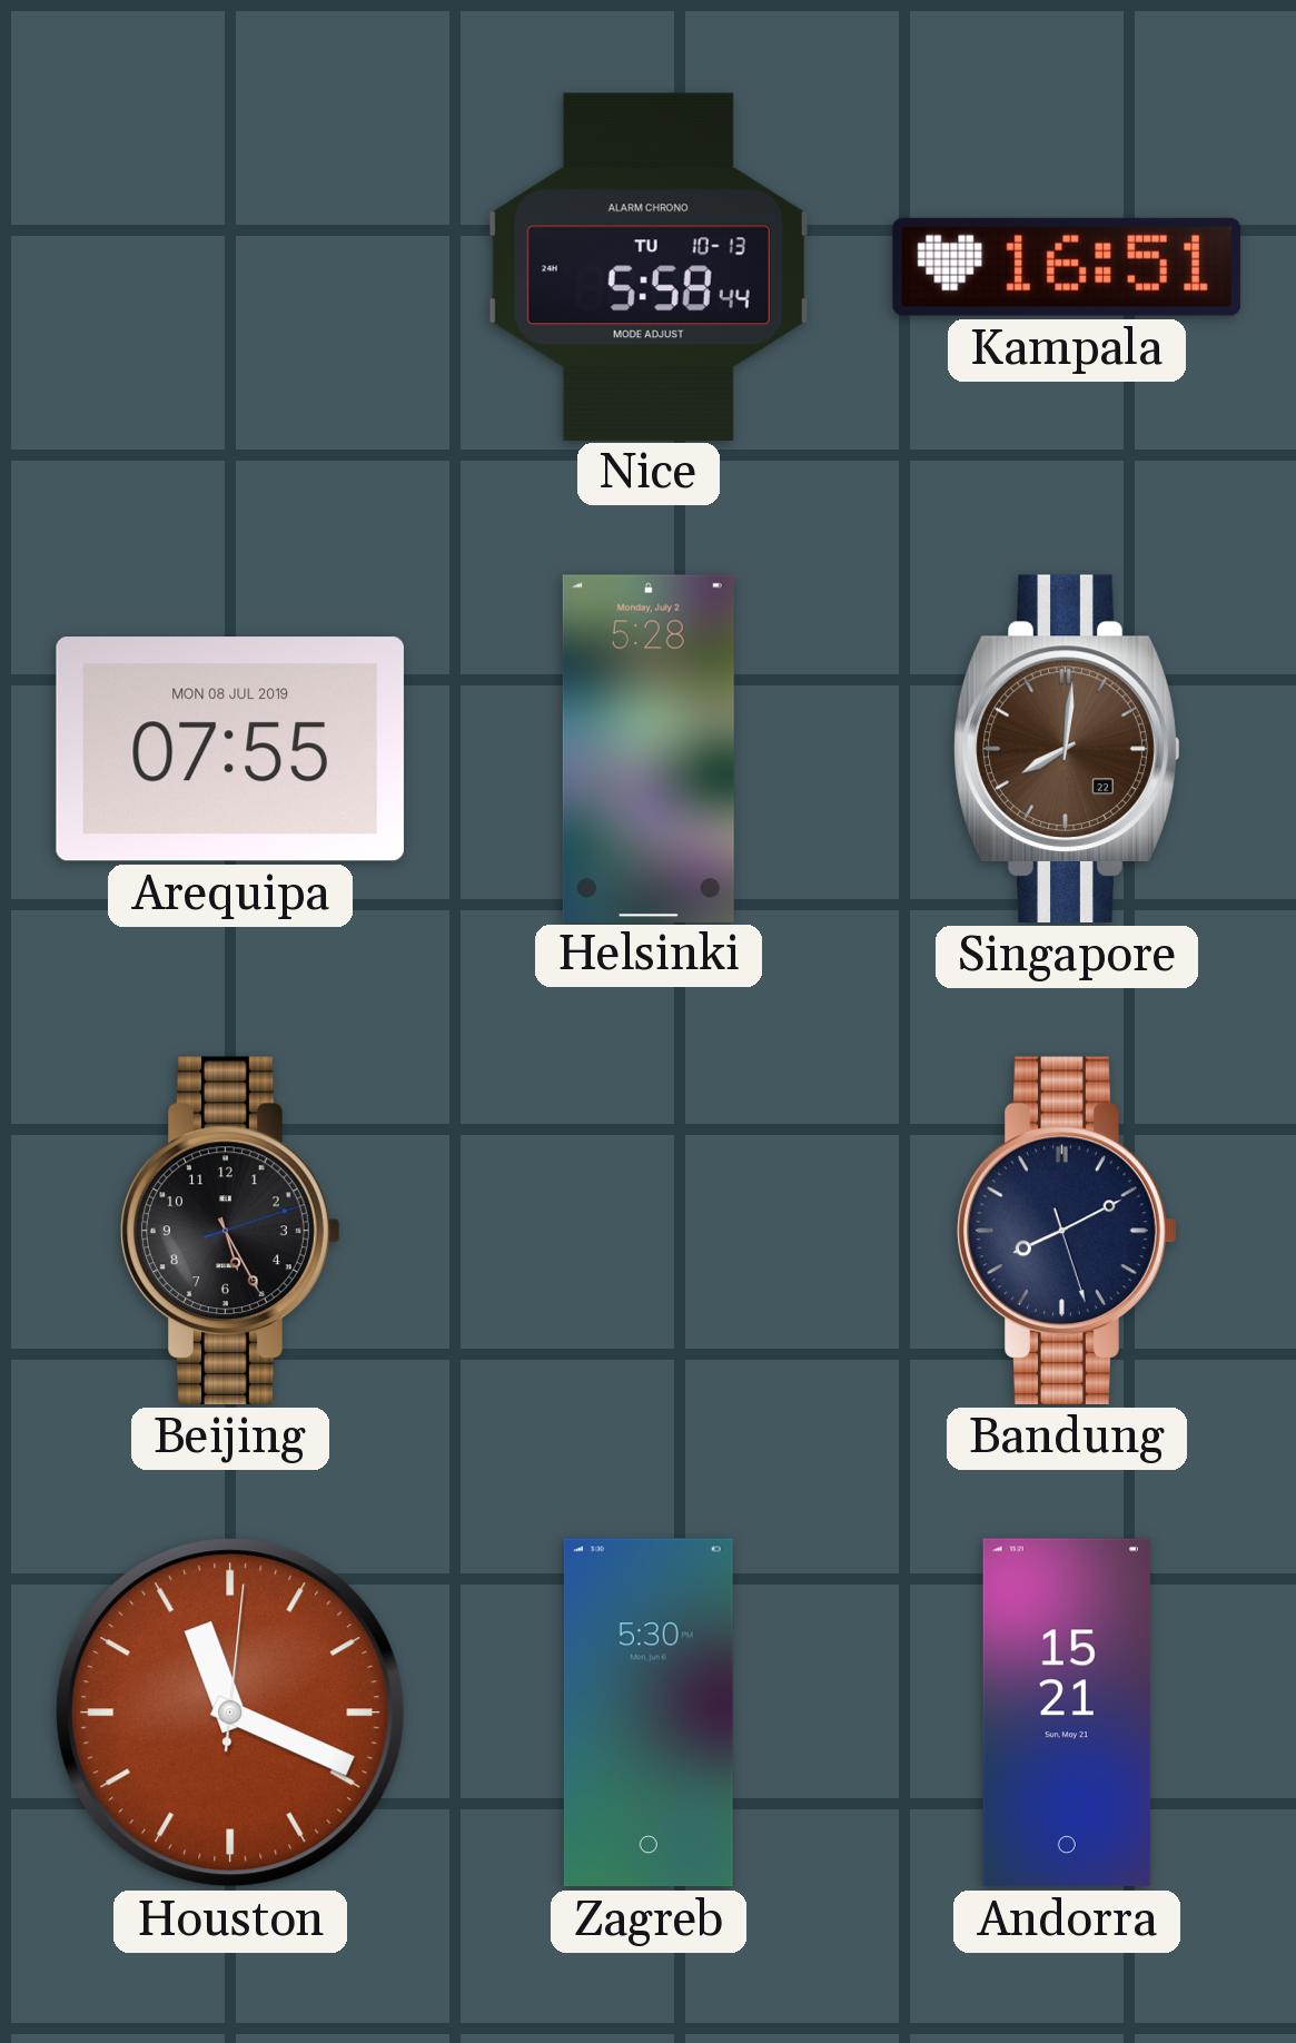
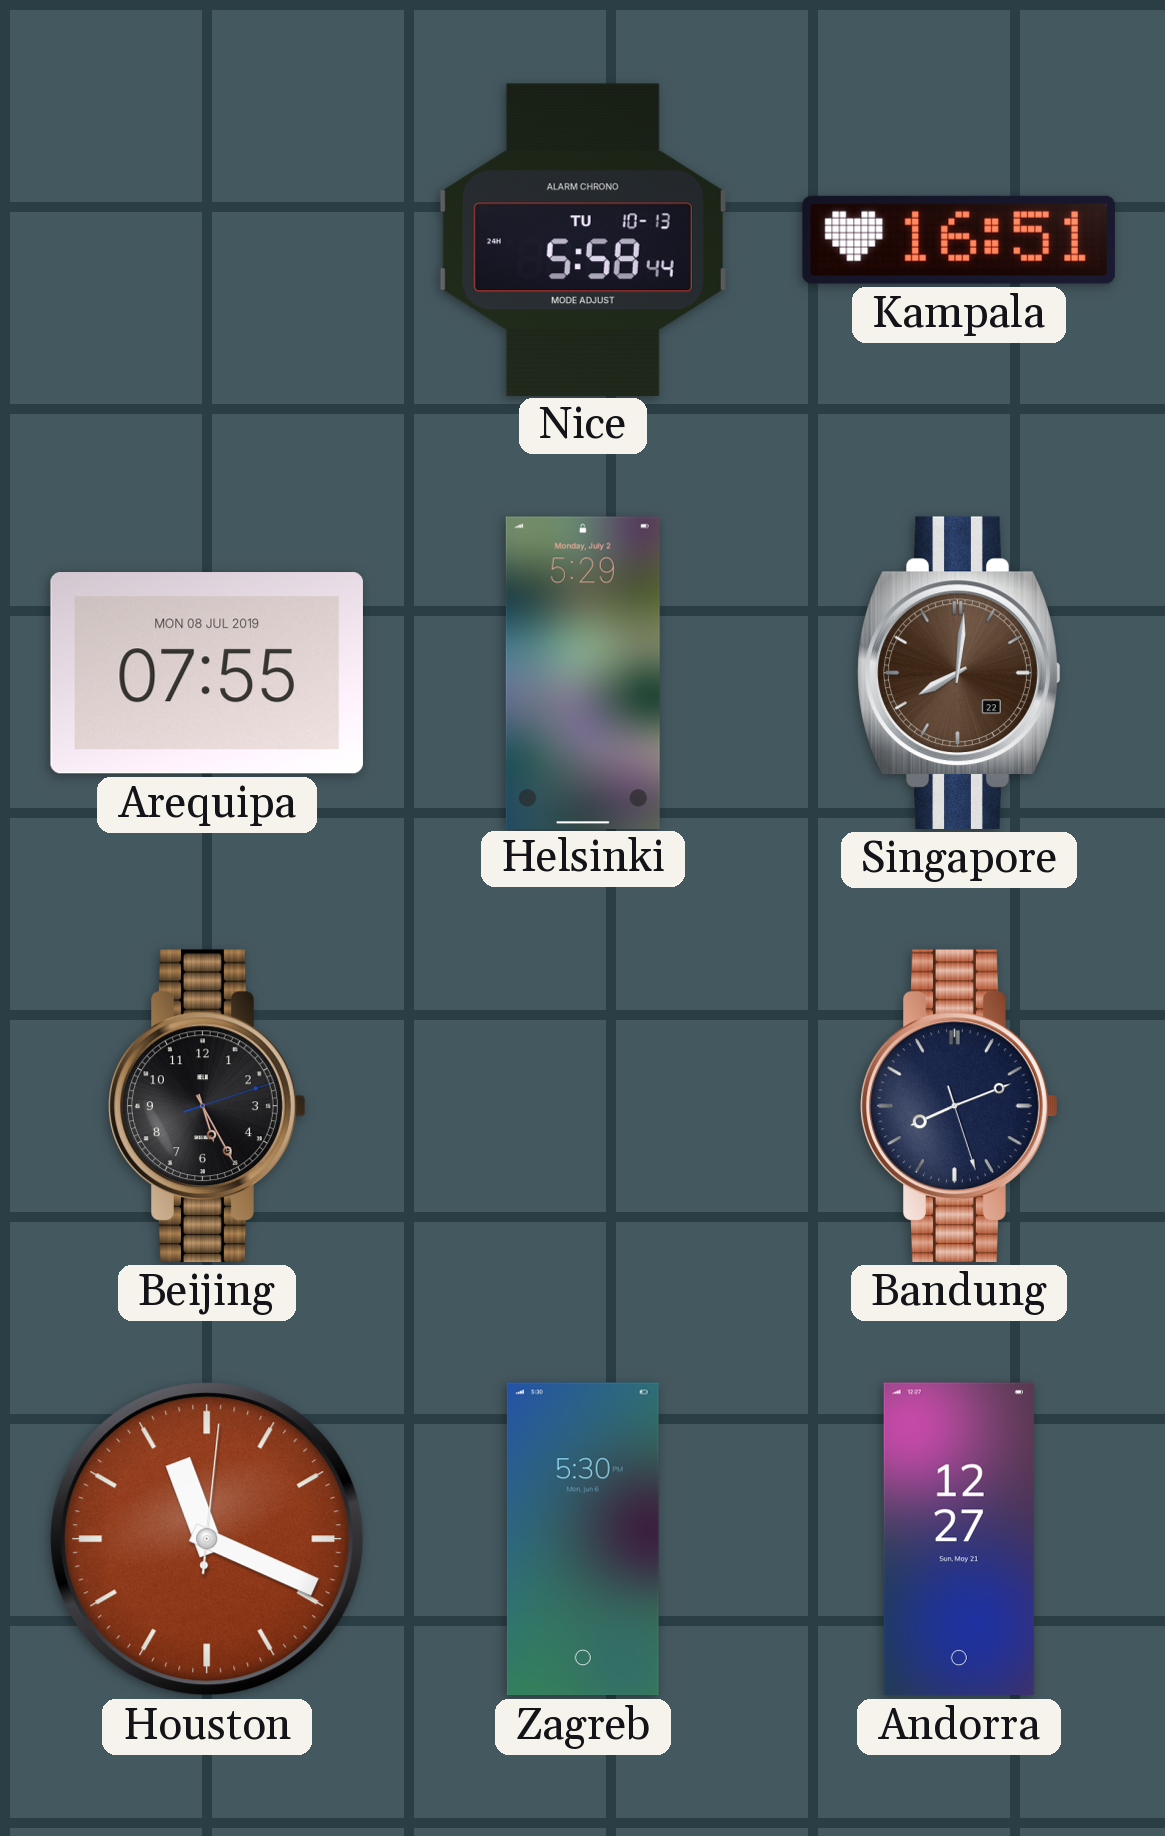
Helsinki: 5:28 -> 5:29
Bandung: 8:10 -> 8:11
Andorra: 15:21 -> 12:27
